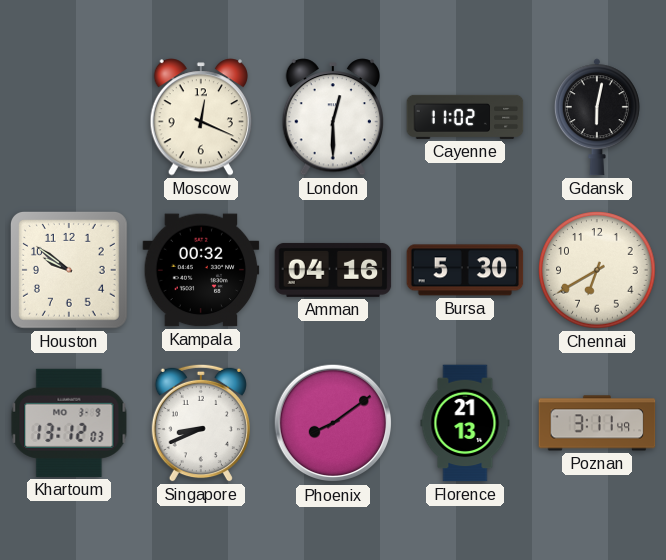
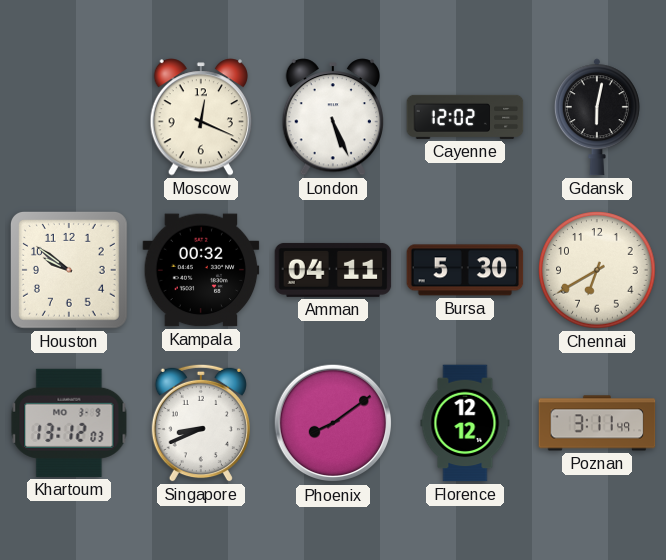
London: 12:30 -> 5:26
Cayenne: 11:02 -> 12:02
Amman: 04:16 -> 04:11
Florence: 21:13 -> 12:12
